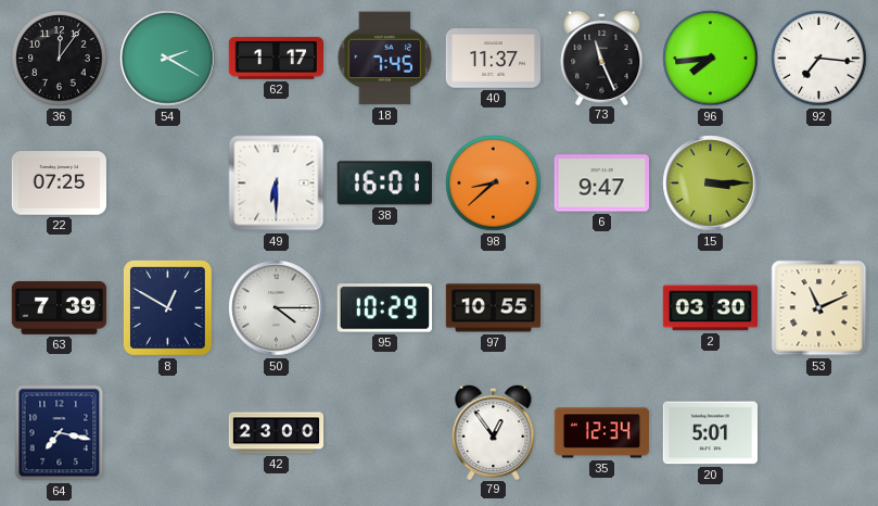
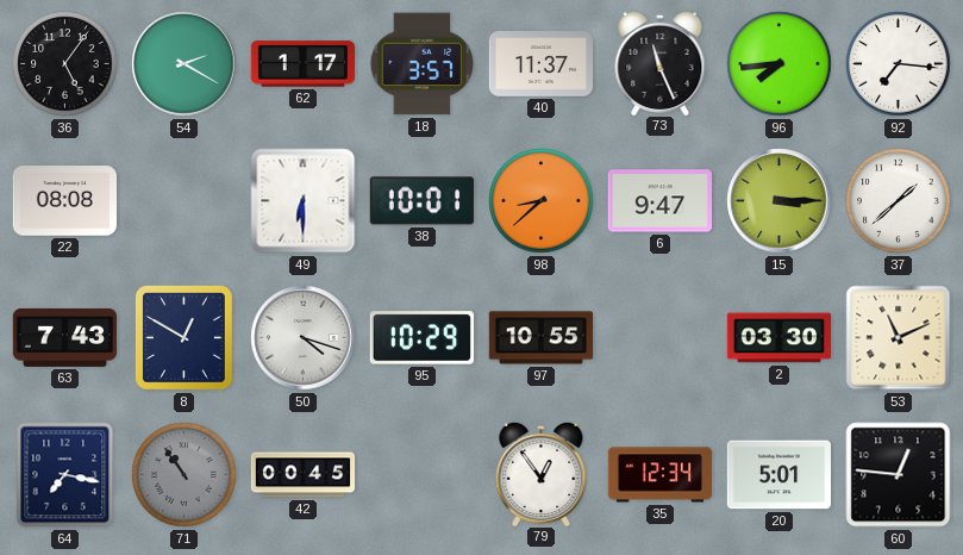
36: 12:06 -> 5:06
18: 7:45 -> 3:57
22: 07:25 -> 08:08
38: 16:01 -> 10:01
37: none -> 1:38
63: 7:39 -> 7:43
50: 4:15 -> 4:18
71: none -> 10:54
42: 23:00 -> 00:45
60: none -> 12:46
